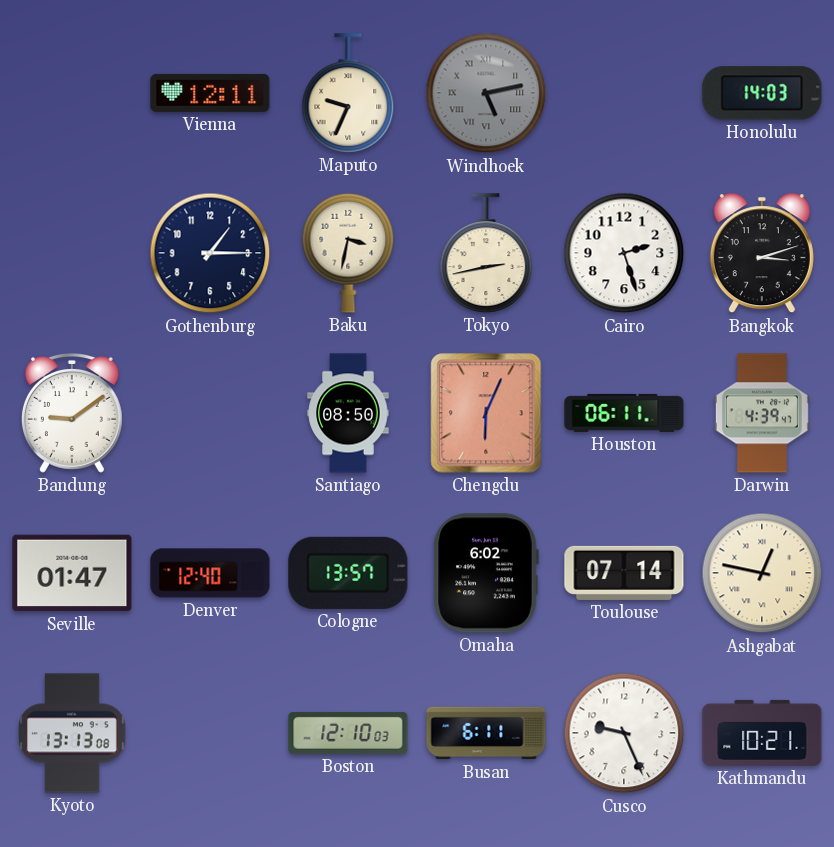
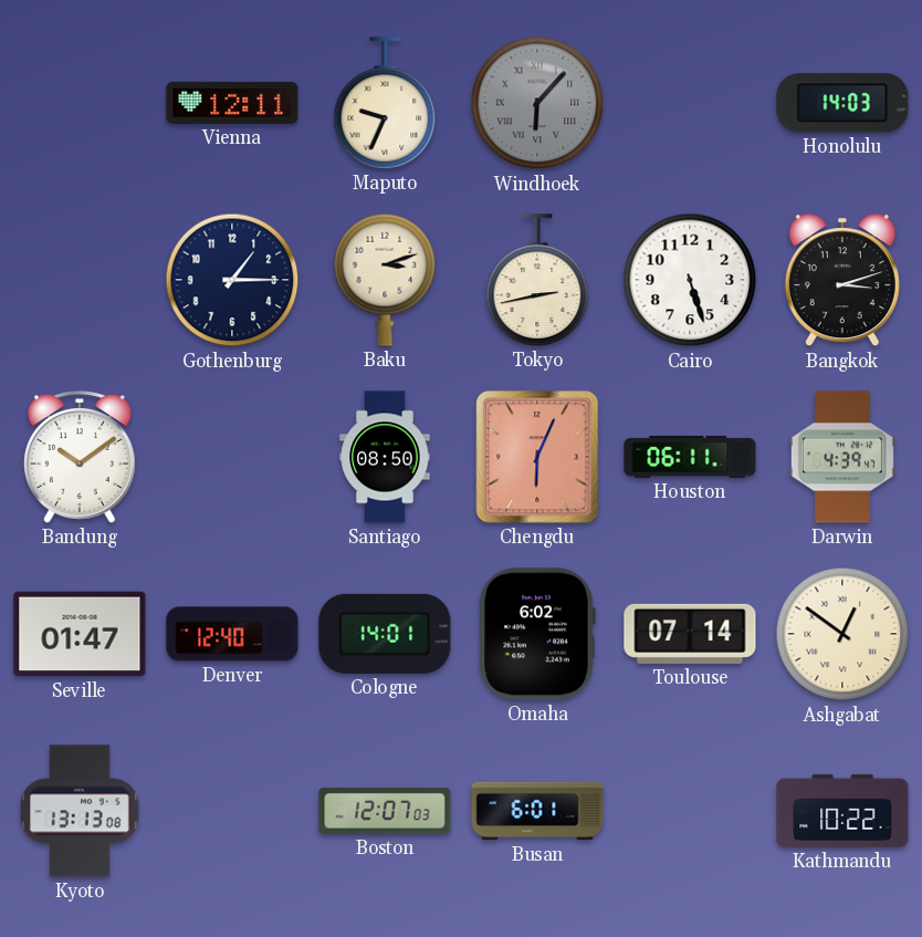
Windhoek: 5:13 -> 6:07
Baku: 3:32 -> 3:12
Cairo: 2:27 -> 5:27
Bandung: 9:09 -> 10:09
Cologne: 13:57 -> 14:01
Ashgabat: 12:47 -> 12:51
Boston: 12:10 -> 12:07
Busan: 6:11 -> 6:01
Cusco: 9:26 -> none
Kathmandu: 10:21 -> 10:22
